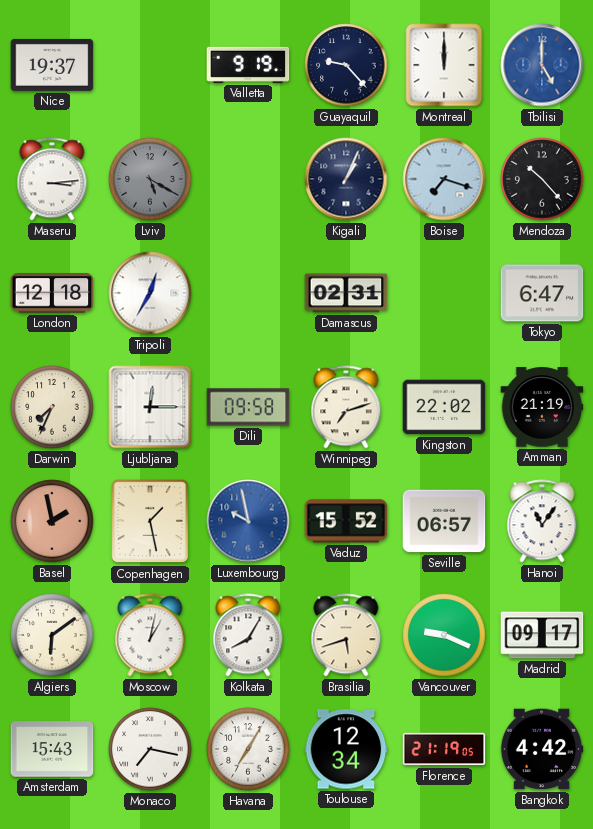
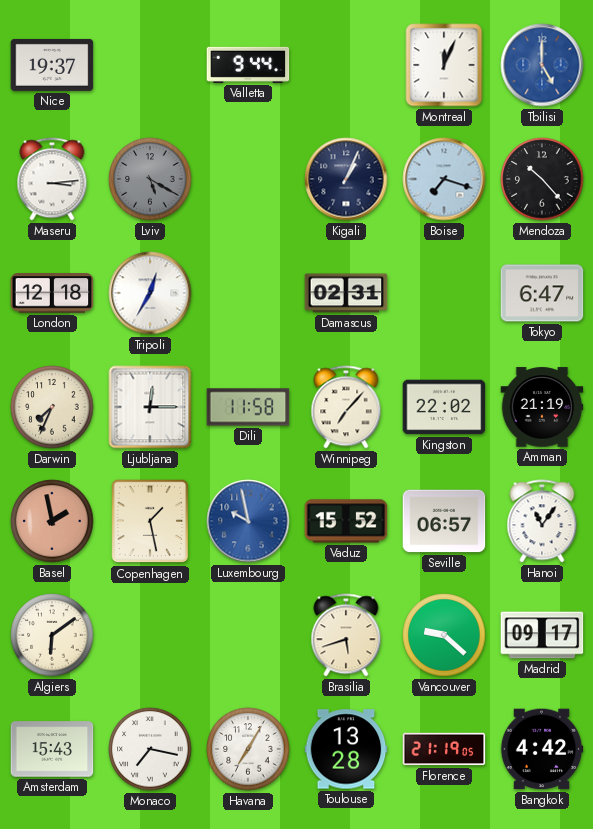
Valletta: 9:19 -> 9:44
Guayaquil: 9:23 -> none
Montreal: 12:00 -> 12:04
Dili: 09:58 -> 11:58
Winnipeg: 7:12 -> 7:07
Moscow: 1:02 -> none
Kolkata: 8:05 -> none
Vancouver: 9:19 -> 9:22
Toulouse: 12:34 -> 13:28
